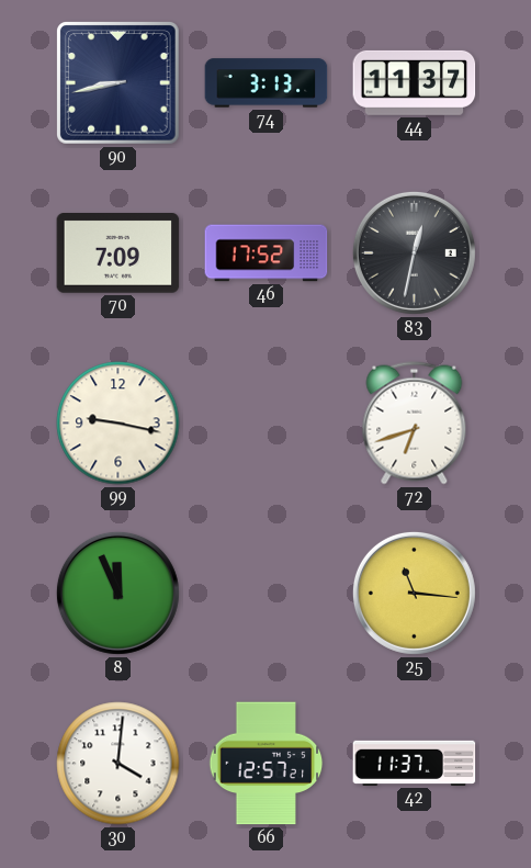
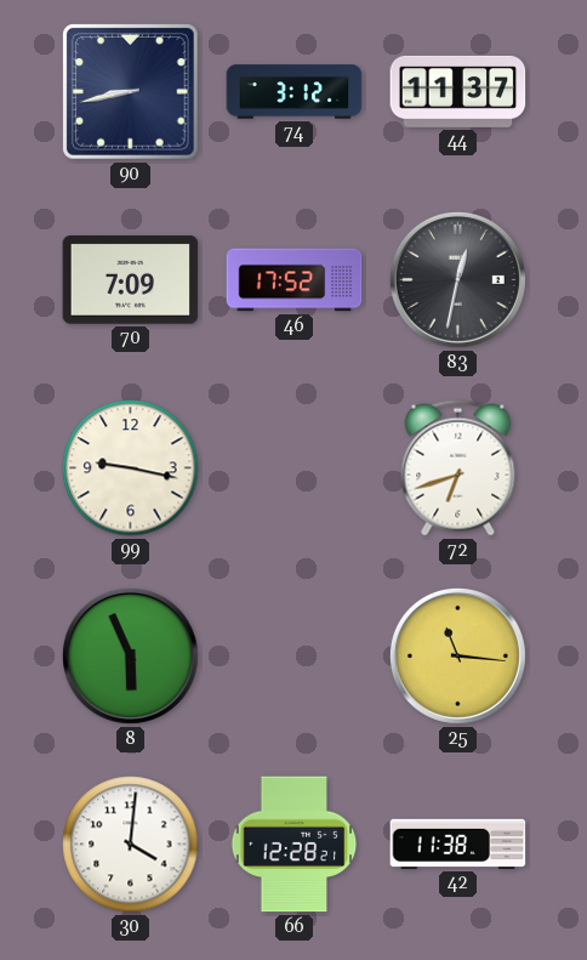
74: 3:13 -> 3:12
8: 11:56 -> 5:56
66: 12:57 -> 12:28
42: 11:37 -> 11:38
